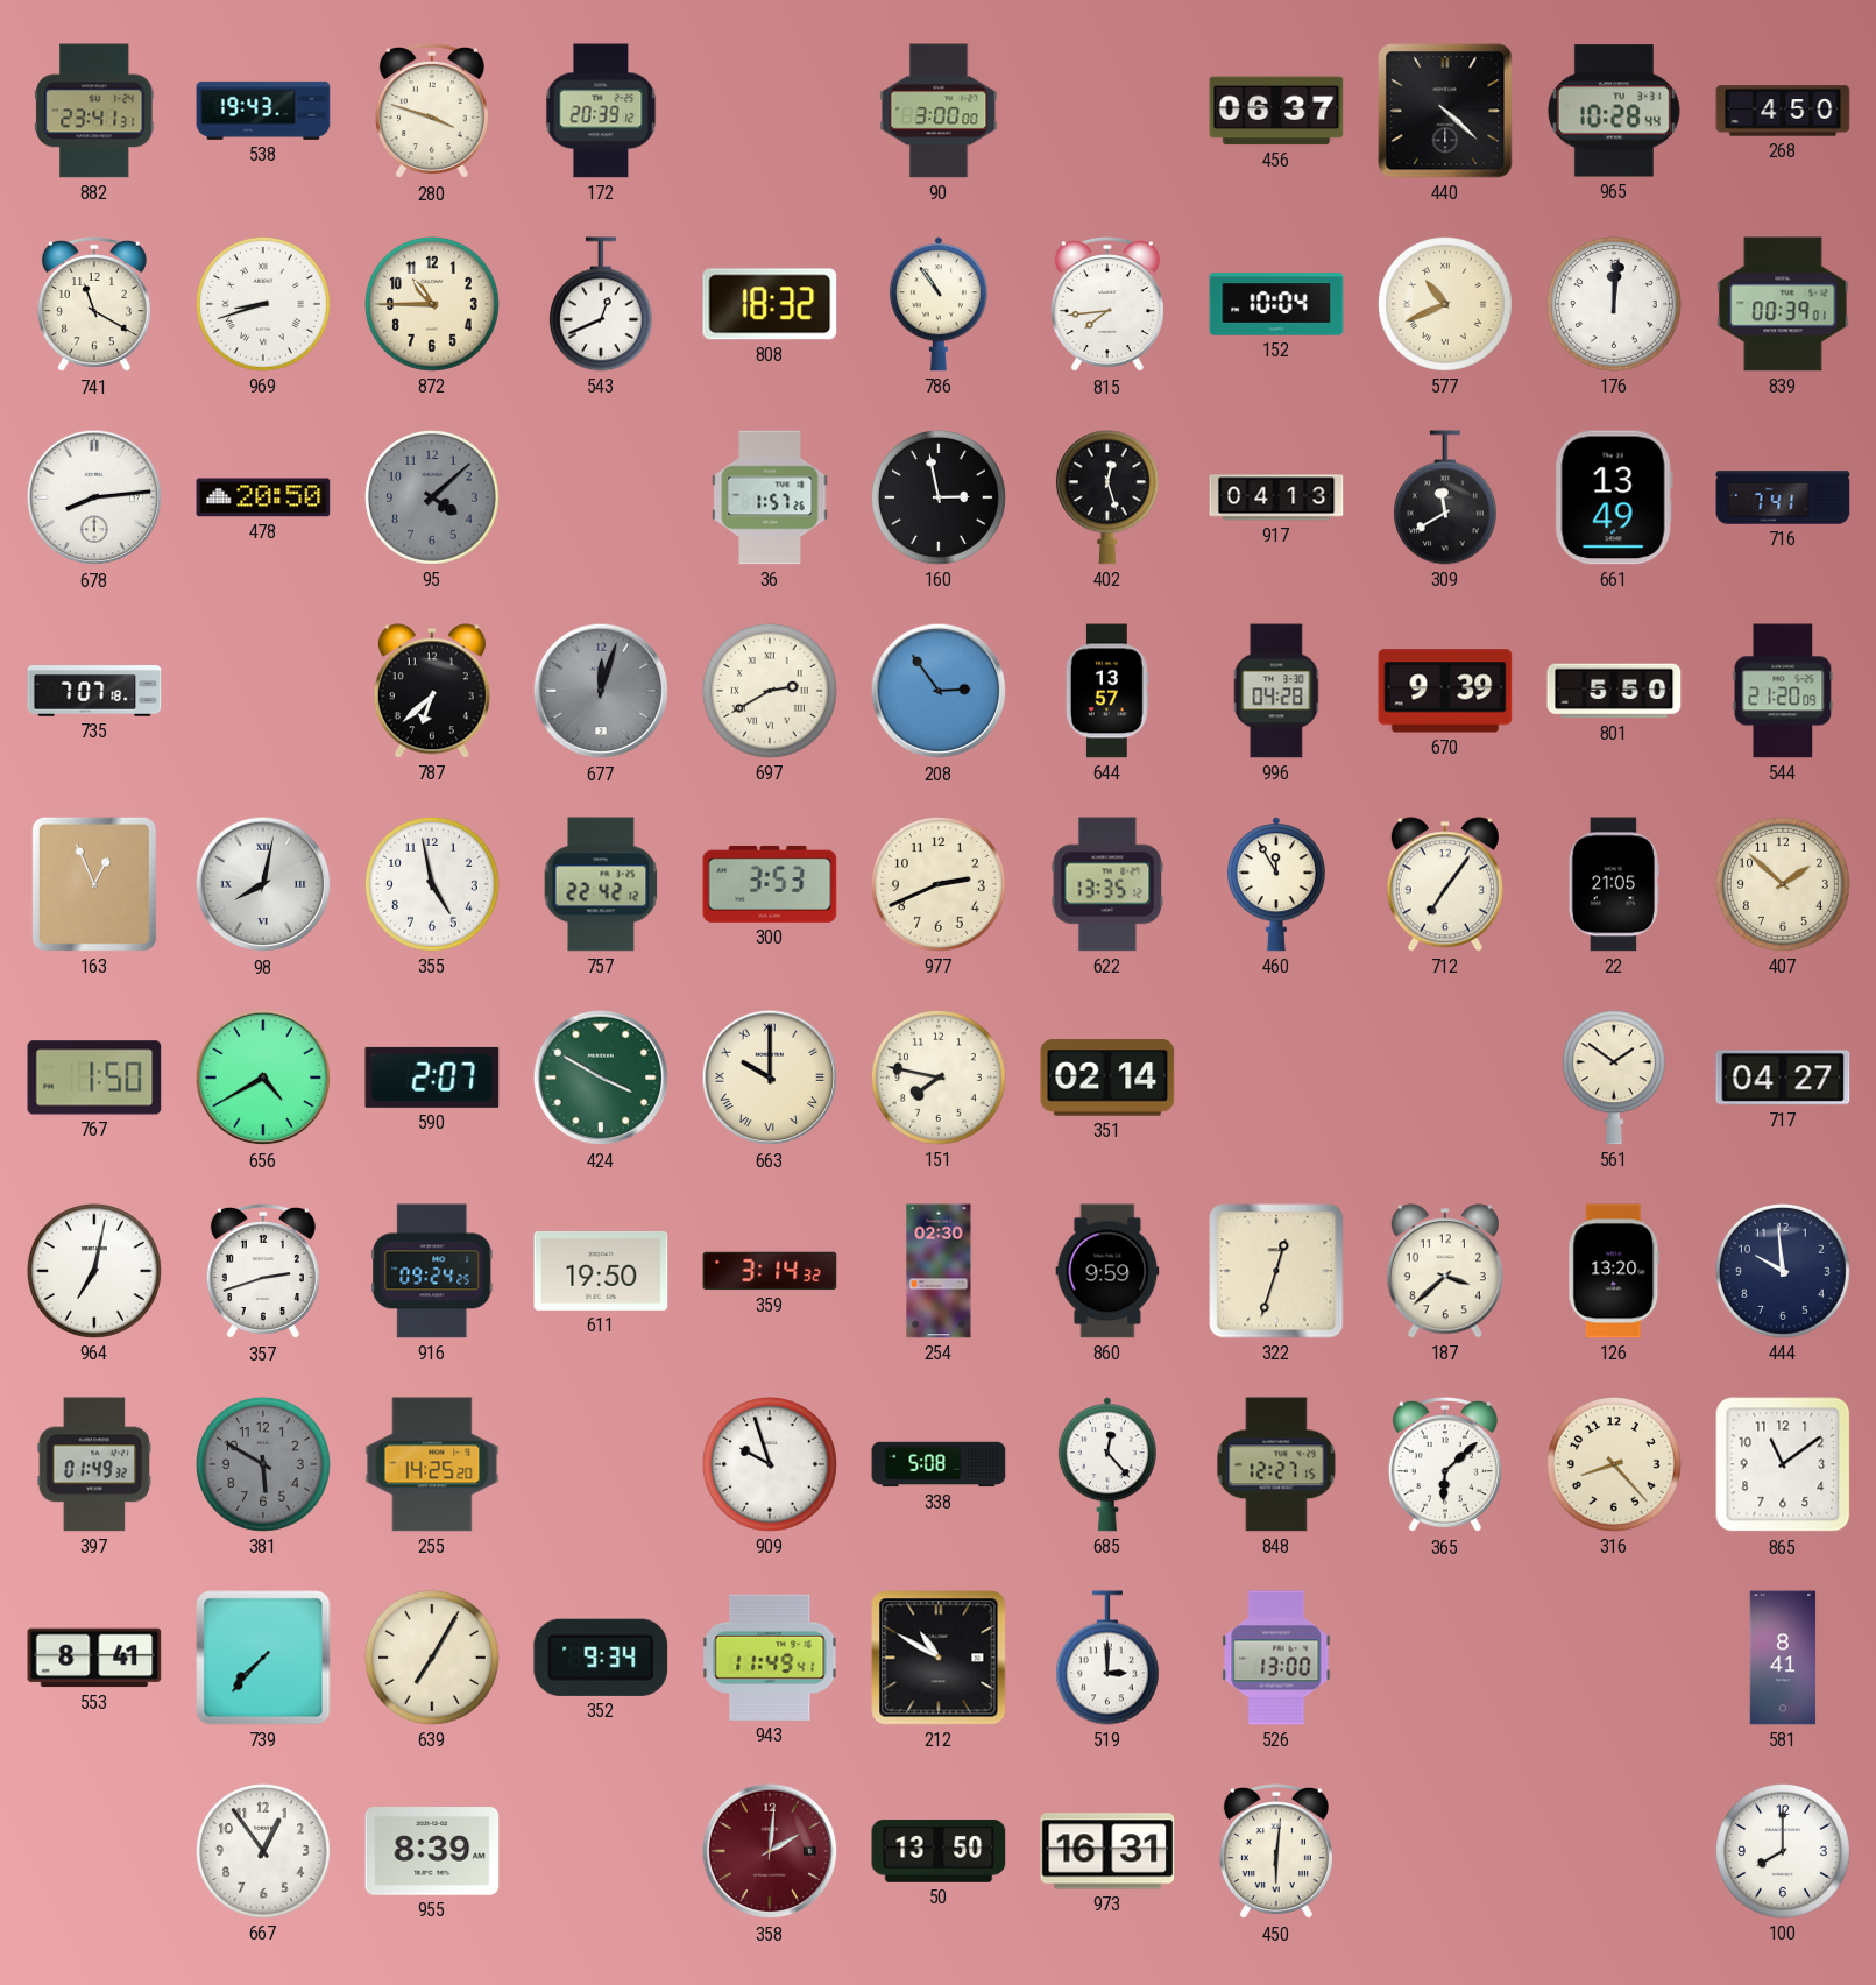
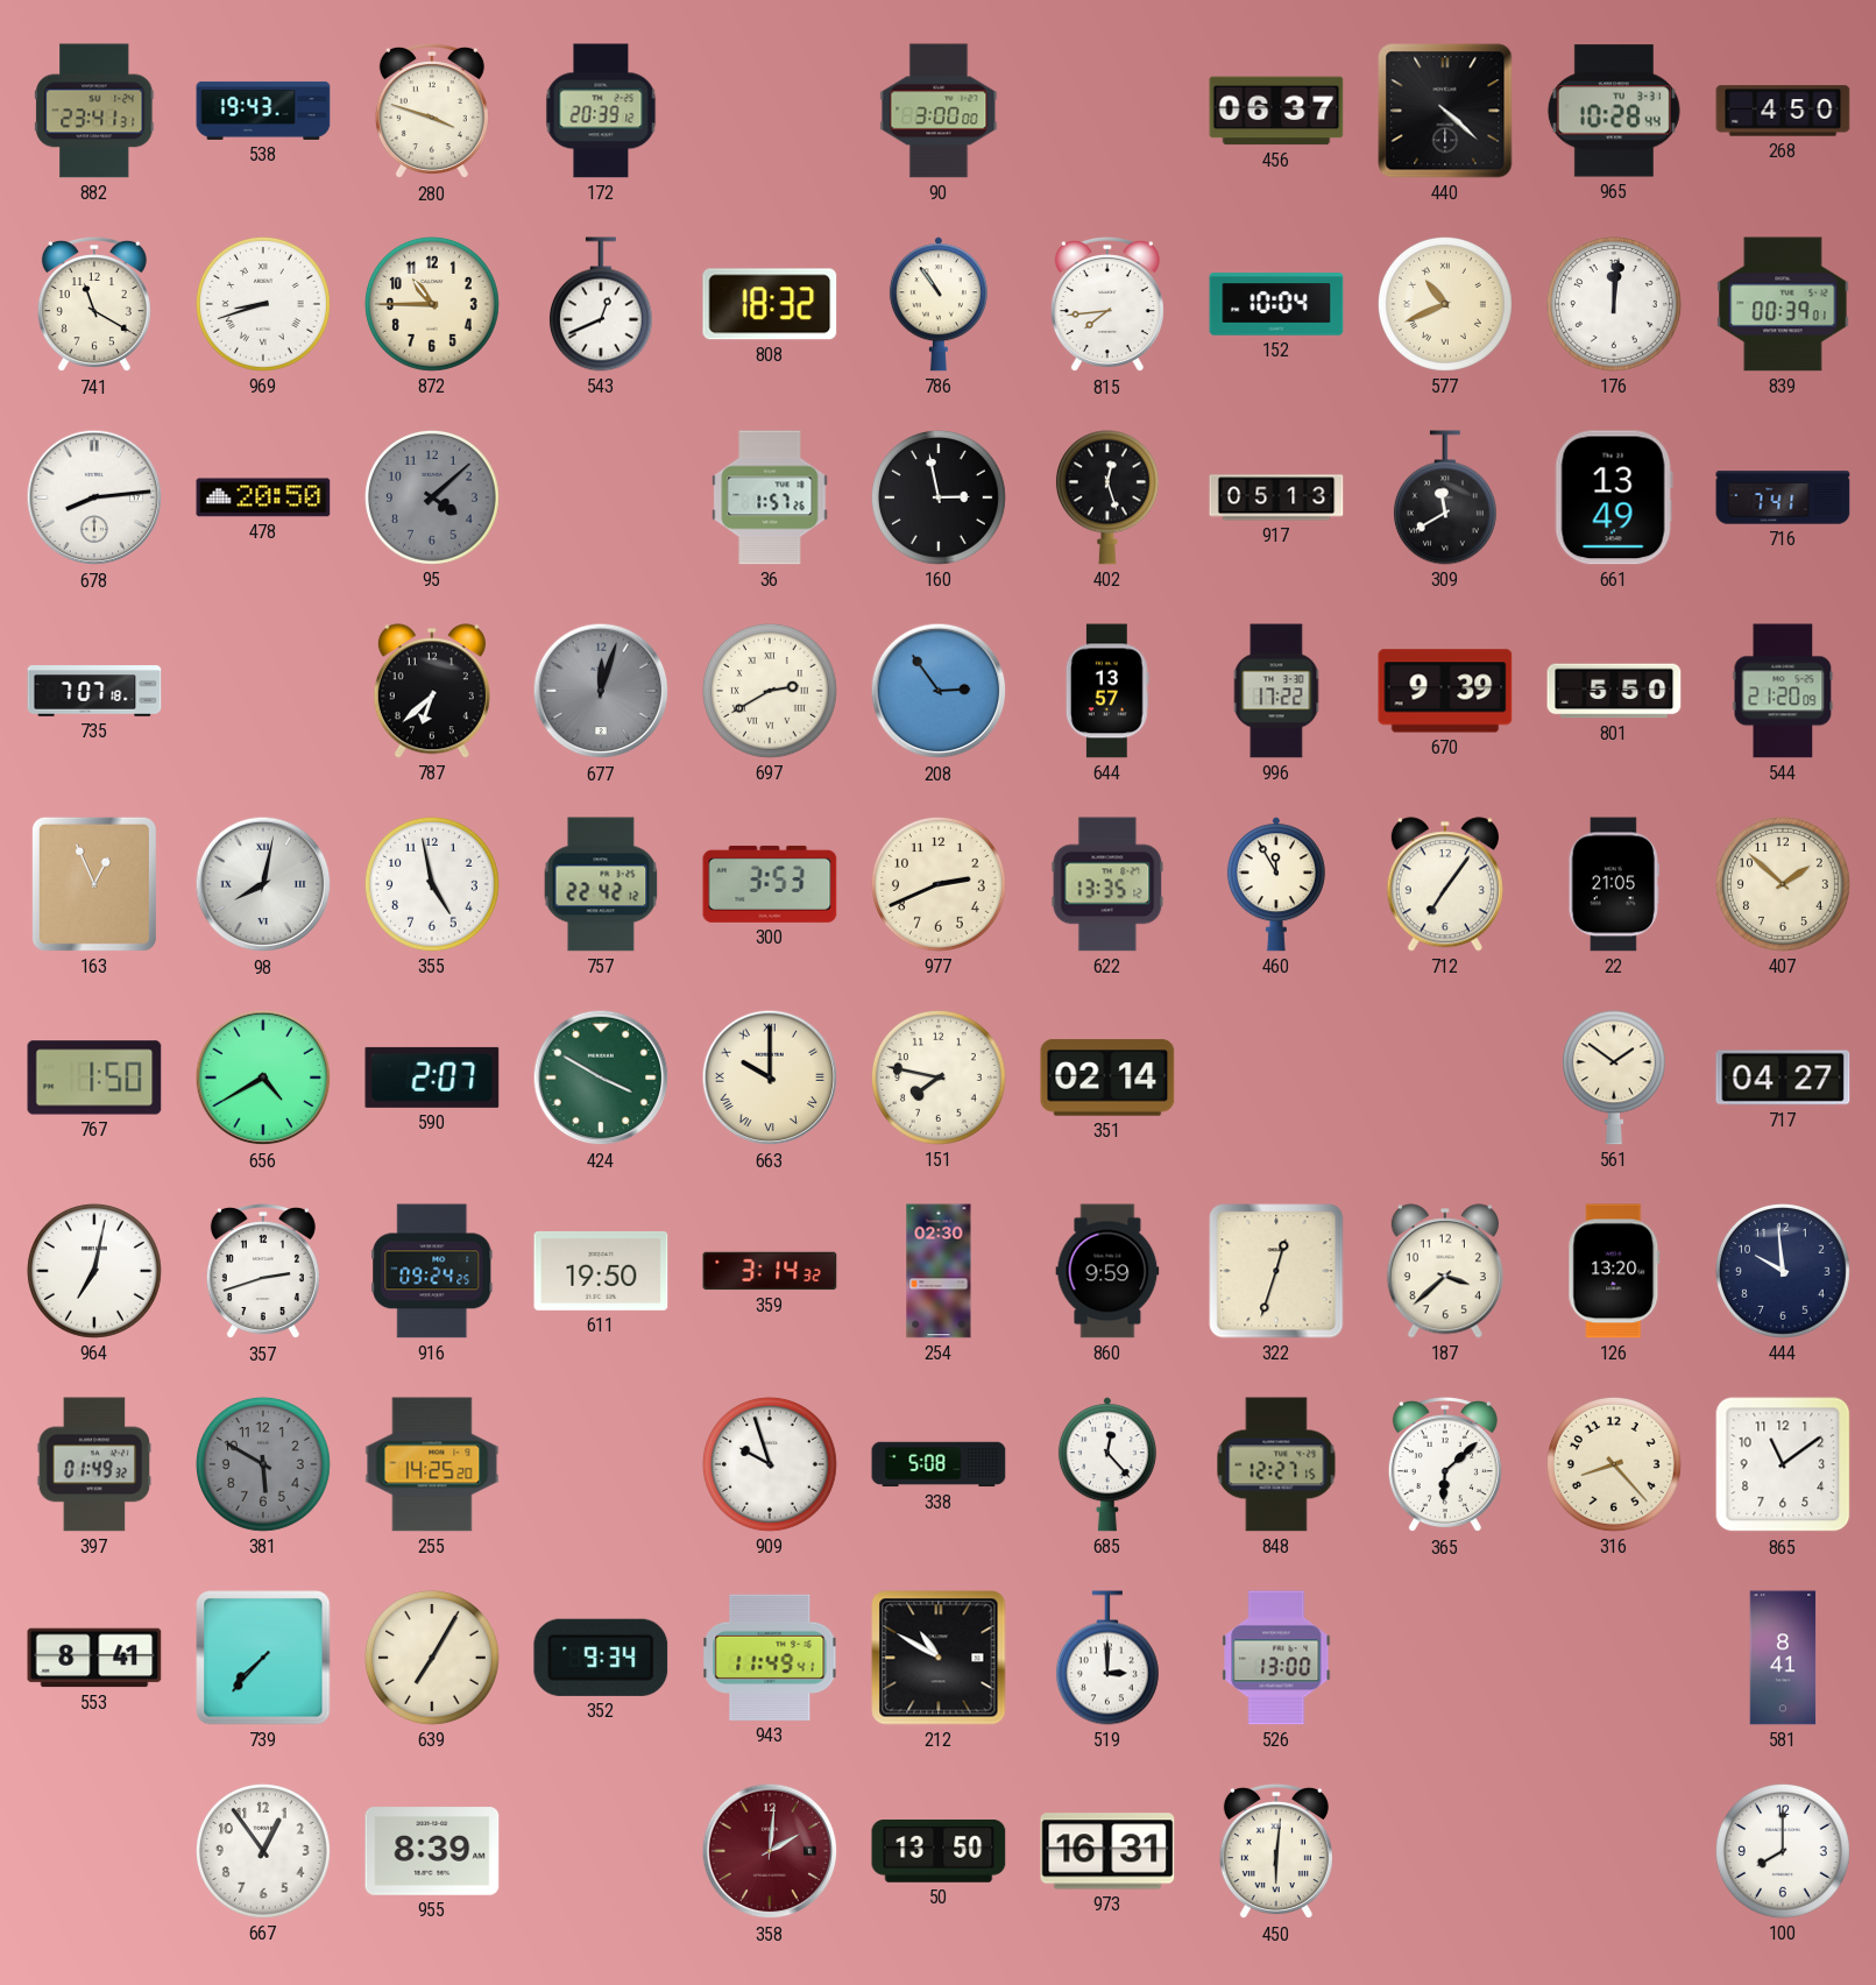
917: 04:13 -> 05:13
996: 04:28 -> 17:22
